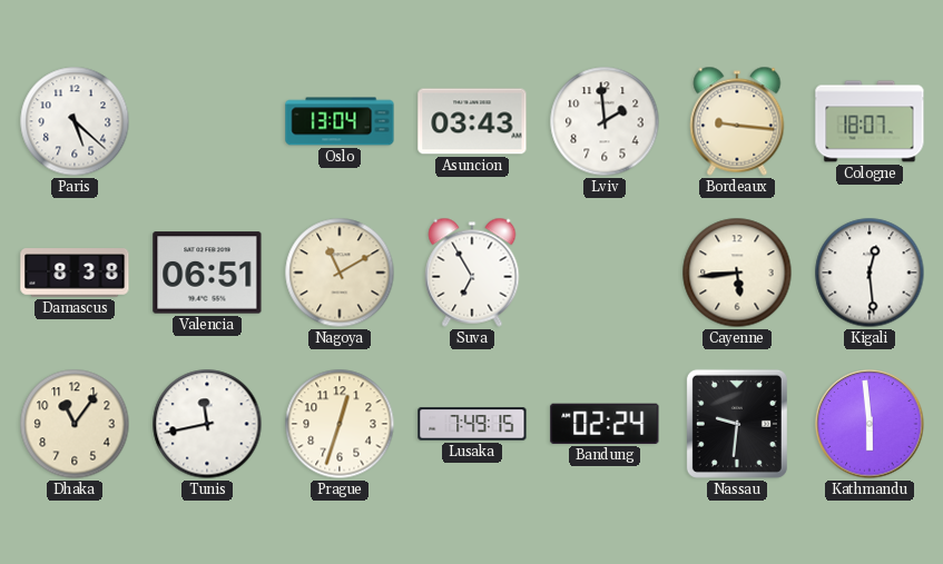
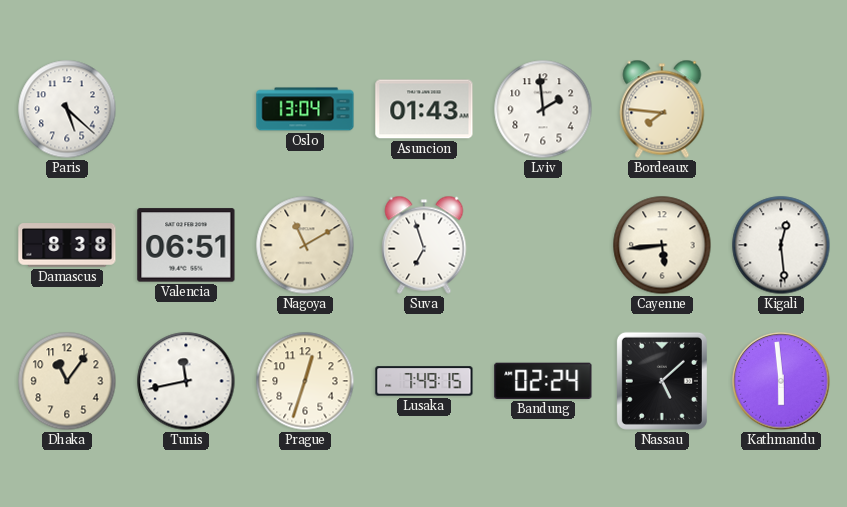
Asuncion: 03:43 -> 01:43
Bordeaux: 9:16 -> 7:46
Cologne: 18:07 -> none
Suva: 6:55 -> 6:57
Nassau: 9:31 -> 5:08
